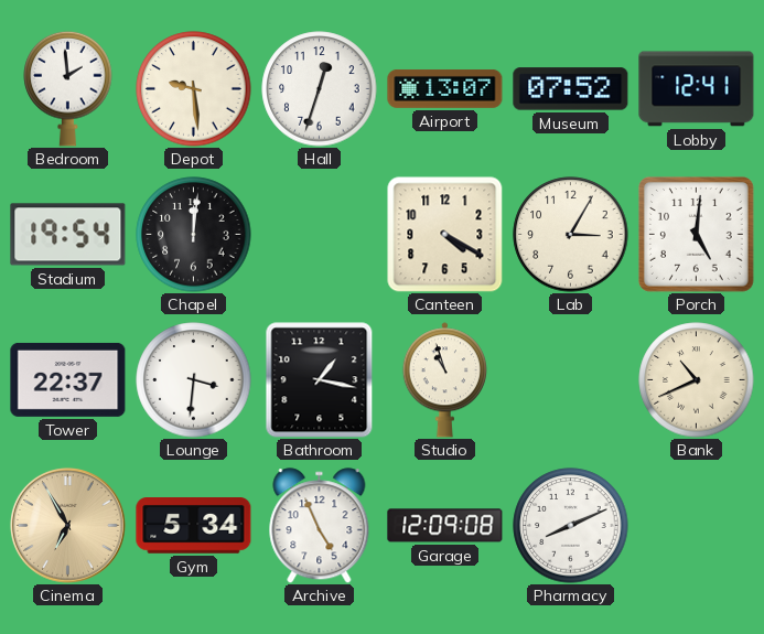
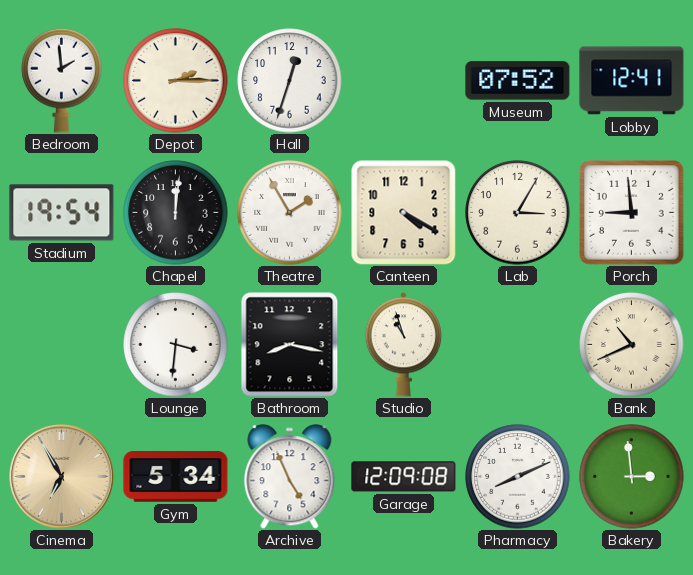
Depot: 9:29 -> 2:15
Airport: 13:07 -> none
Theatre: none -> 1:55
Porch: 5:01 -> 8:59
Tower: 22:37 -> none
Bathroom: 1:17 -> 8:17
Bakery: none -> 2:59
